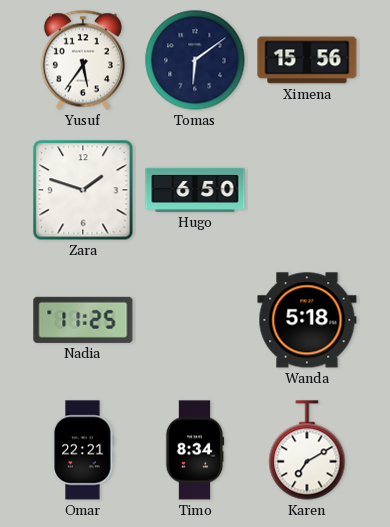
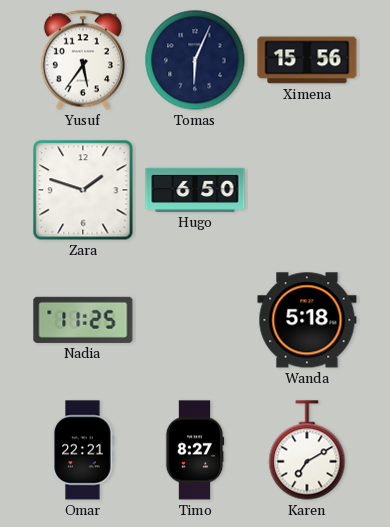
Tomas: 6:09 -> 6:04
Timo: 8:34 -> 8:27
